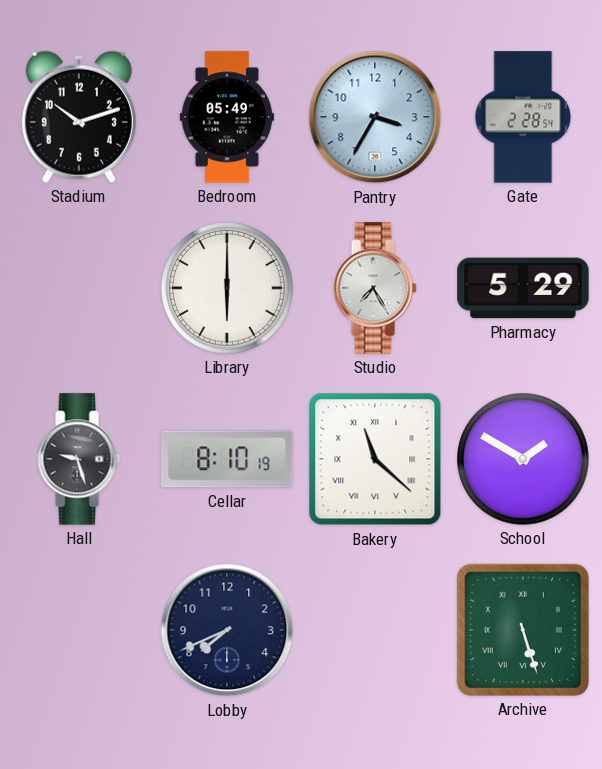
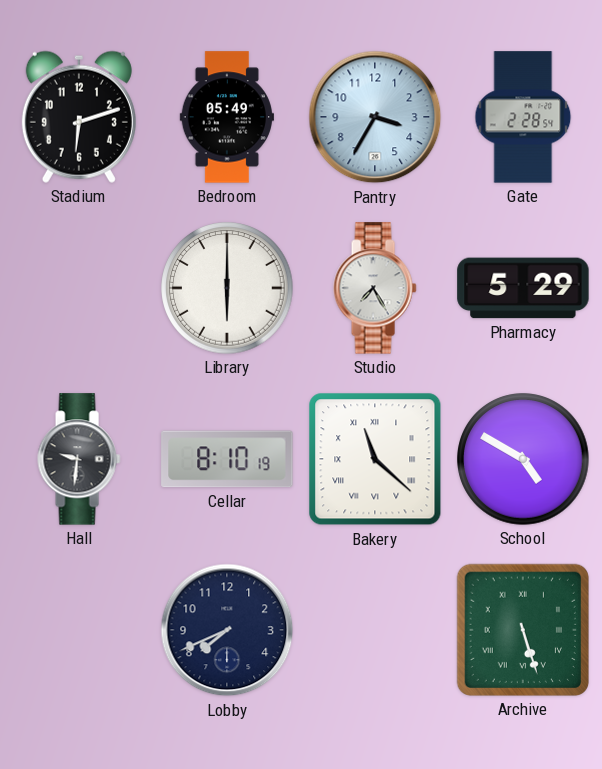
Stadium: 10:12 -> 6:12
Hall: 9:27 -> 9:31
School: 1:50 -> 4:50
